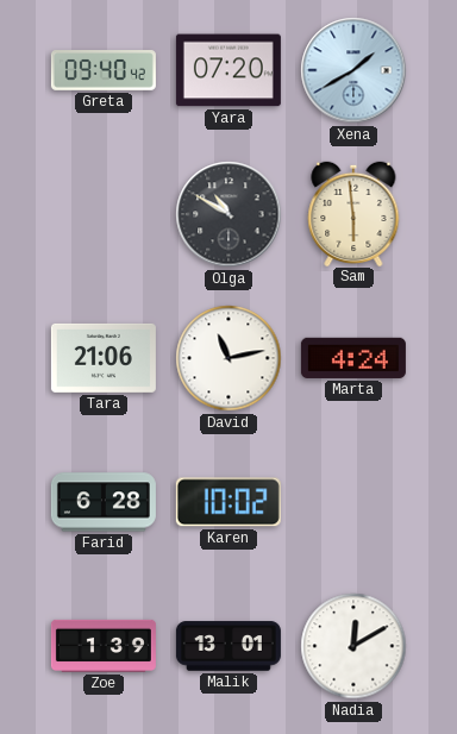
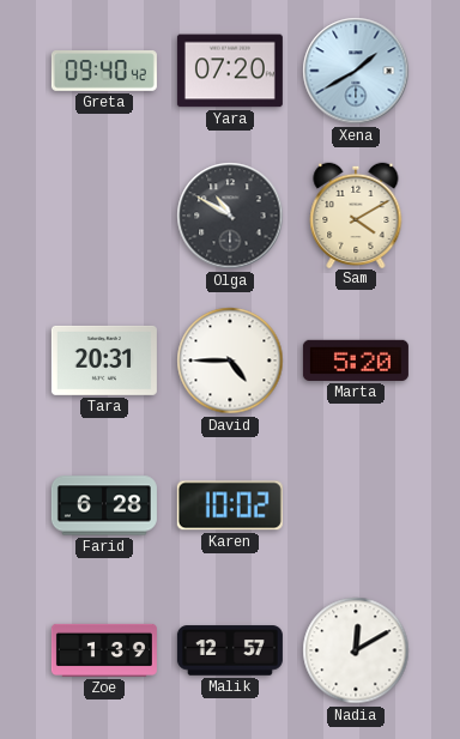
Sam: 5:59 -> 4:10
Tara: 21:06 -> 20:31
David: 11:13 -> 4:45
Marta: 4:24 -> 5:20
Malik: 13:01 -> 12:57
